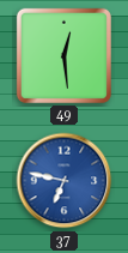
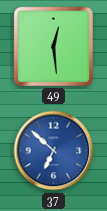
37: 6:47 -> 6:52
